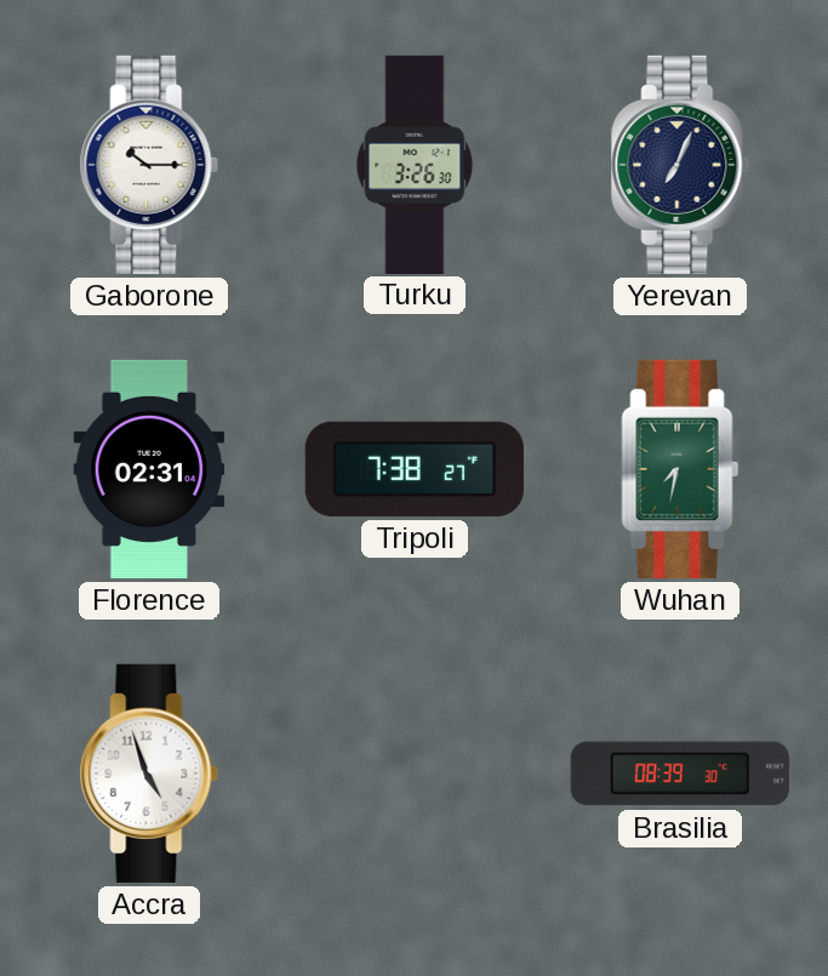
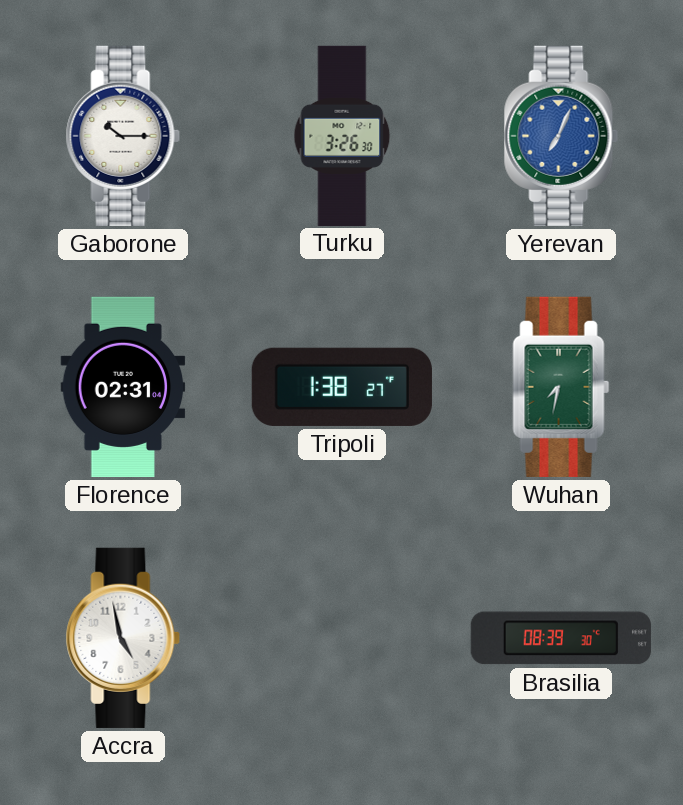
Yerevan dial: navy -> blue
Tripoli: 7:38 -> 1:38
Accra: 4:57 -> 4:58
